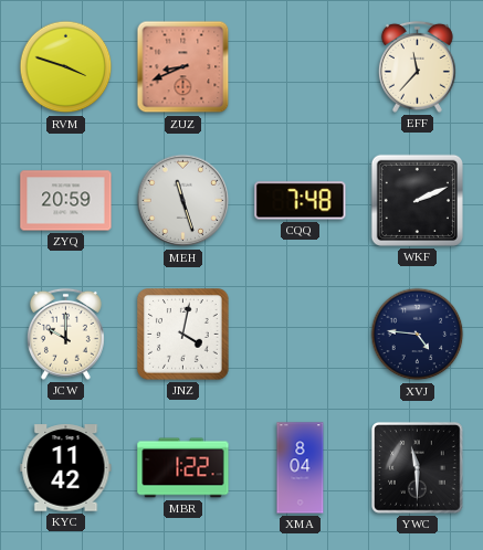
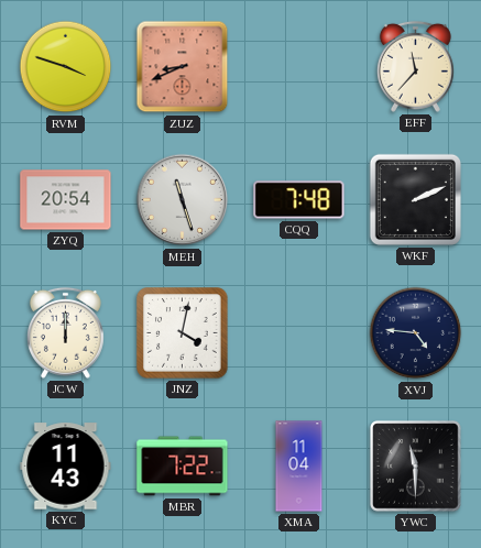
ZYQ: 20:59 -> 20:54
JCW: 10:00 -> 12:00
KYC: 11:42 -> 11:43
MBR: 1:22 -> 7:22
XMA: 8:04 -> 11:04
